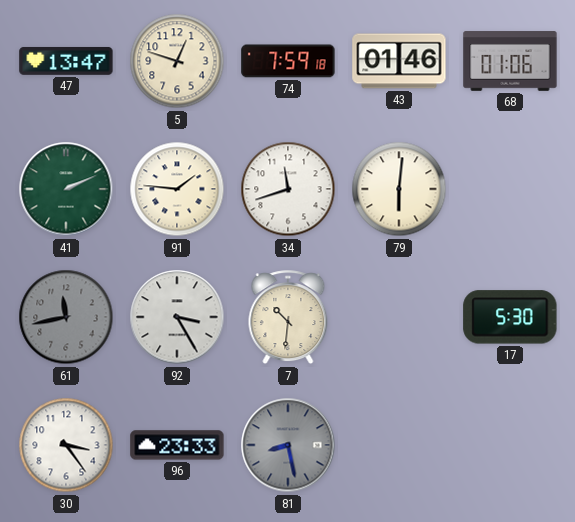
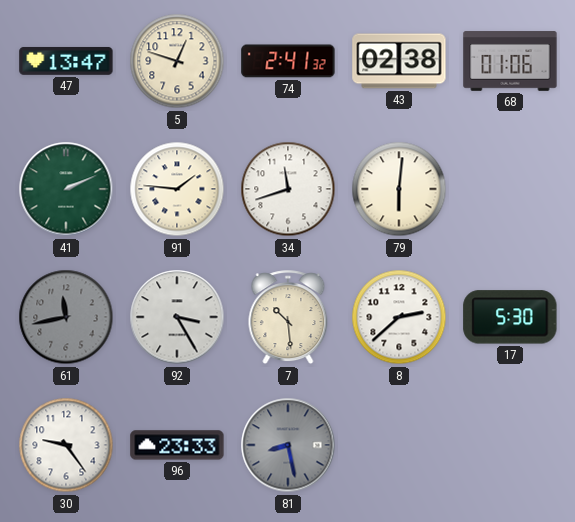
74: 7:59 -> 2:41
43: 01:46 -> 02:38
7: 10:31 -> 10:29
8: none -> 2:38
30: 3:24 -> 9:24
